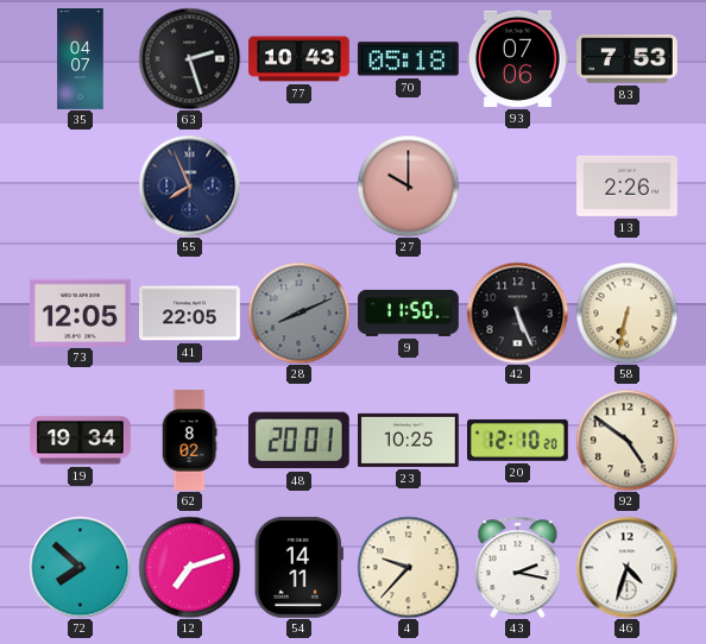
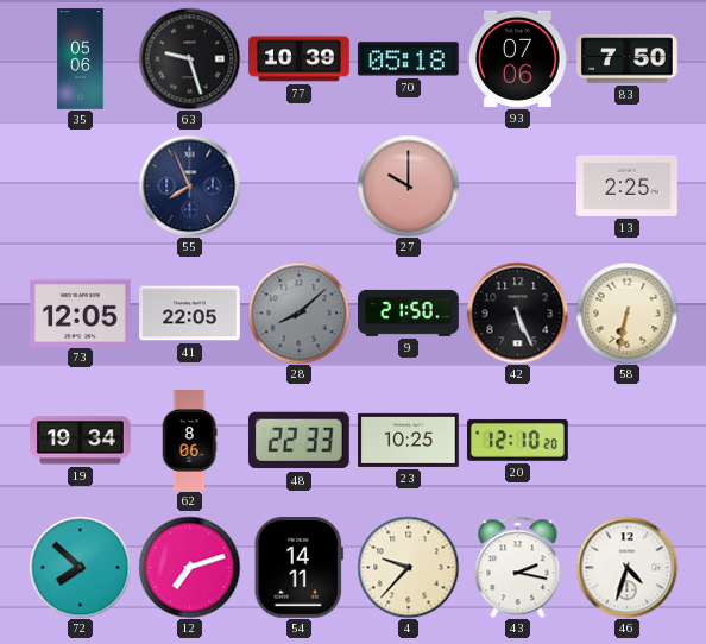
35: 04:07 -> 05:06
63: 2:27 -> 9:27
77: 10:43 -> 10:39
83: 7:53 -> 7:50
13: 2:26 -> 2:25
28: 8:11 -> 8:08
9: 11:50 -> 21:50
62: 8:02 -> 8:06
48: 20:01 -> 22:33
92: 4:51 -> none
